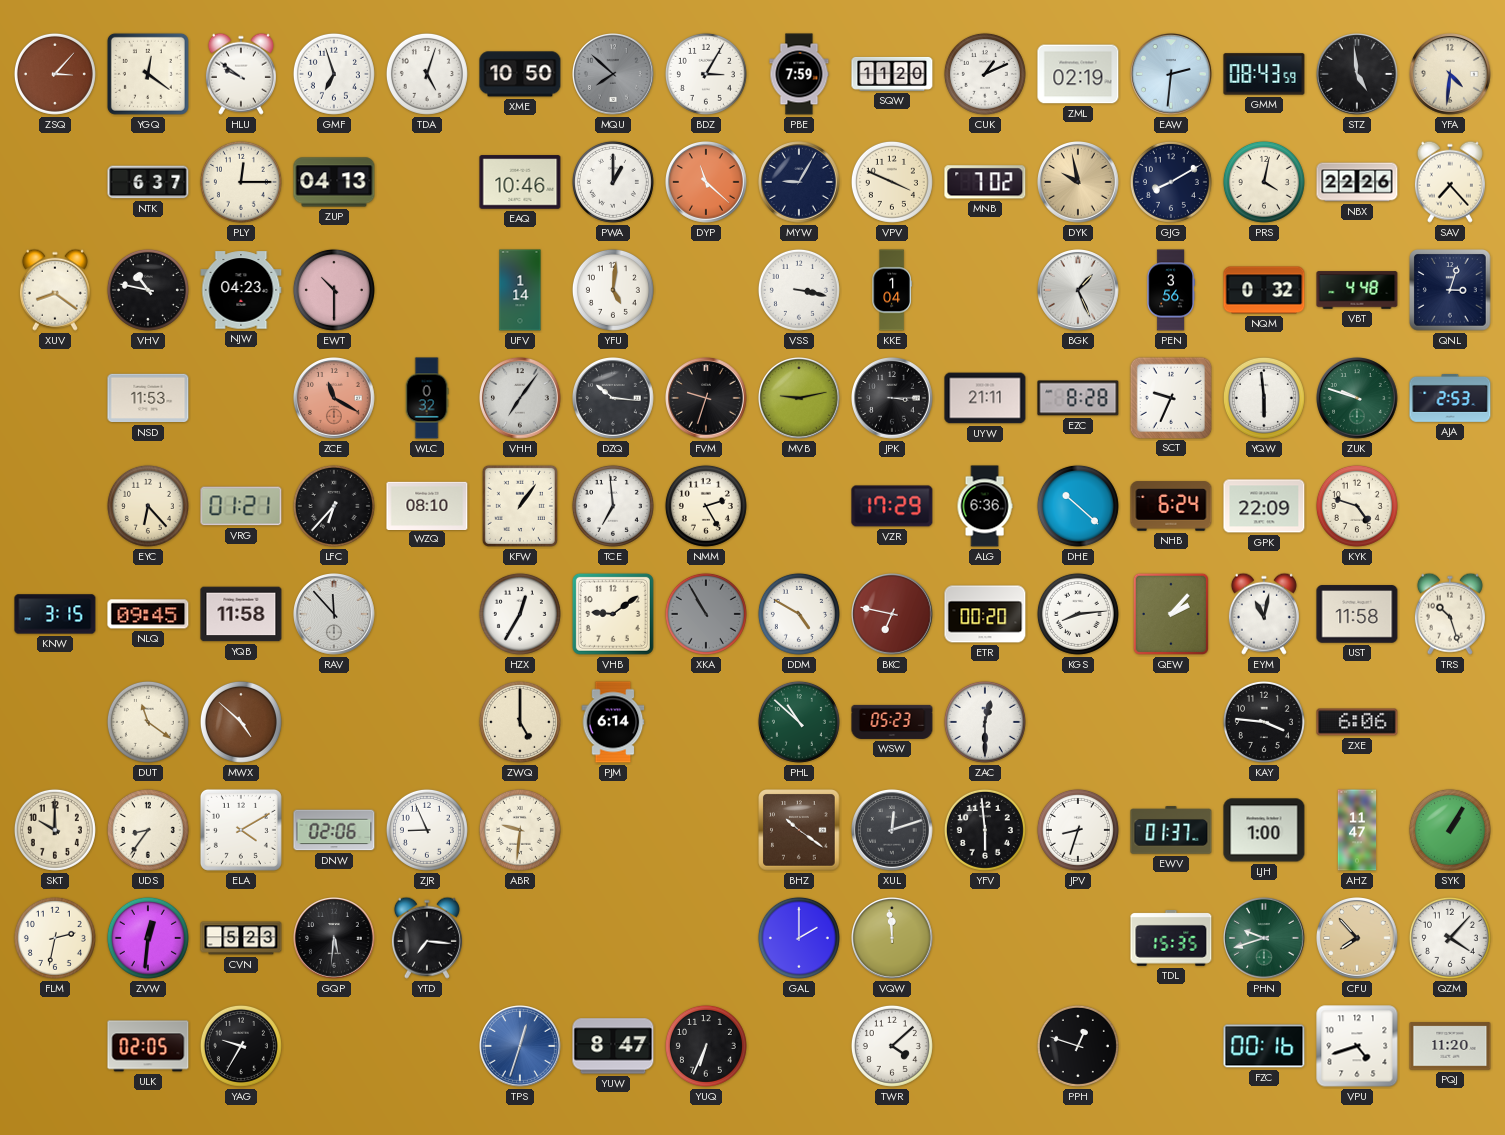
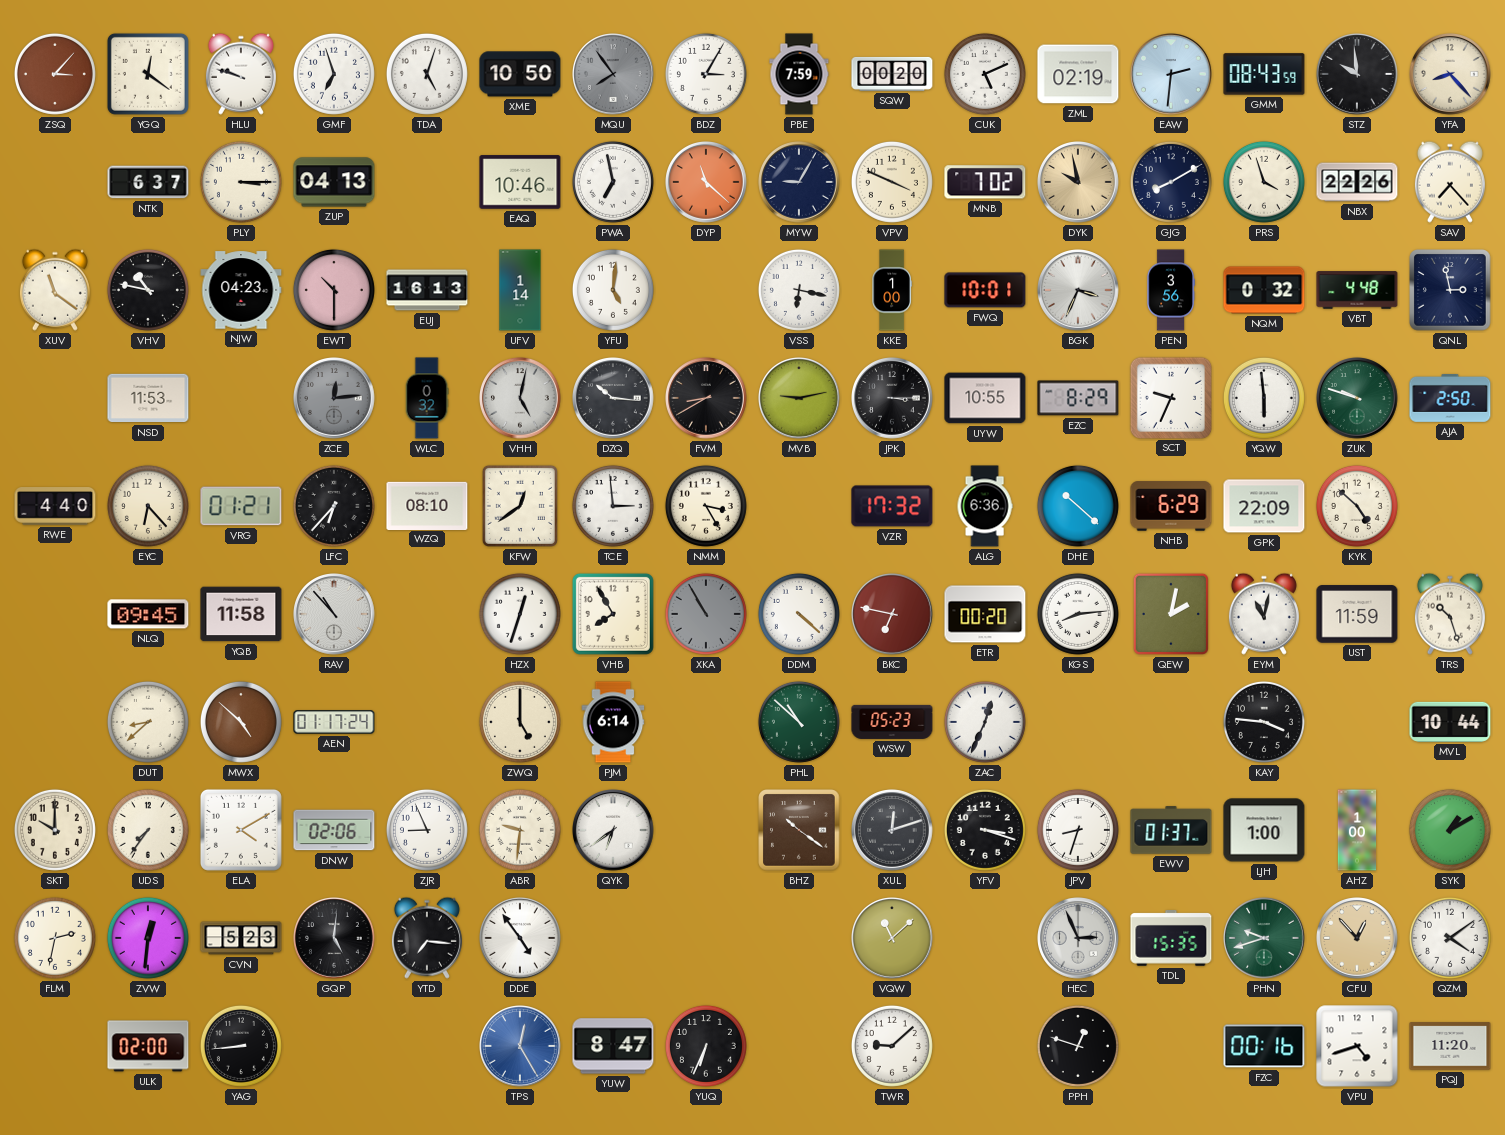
HLU: 9:51 -> 9:48
MQU: 7:52 -> 7:54
SQW: 11:20 -> 00:20
CUK: 1:11 -> 5:11
STZ: 4:59 -> 9:59
YFA: 4:31 -> 8:23
PLY: 12:15 -> 3:15
PWA: 1:00 -> 6:58
PRS: 4:02 -> 3:57
XUV: 8:21 -> 11:21
EUJ: none -> 16:13
VSS: 3:17 -> 6:17
KKE: 1:04 -> 1:00
FWQ: none -> 10:01
BGK: 1:26 -> 3:34
QNL: 3:03 -> 2:58
ZCE: 11:20 -> 12:14
ZCE dial: salmon -> grey
VHH: 7:06 -> 5:02
FVM: 9:33 -> 8:40
UYW: 21:11 -> 10:55
EZC: 8:28 -> 8:29
AJA: 2:53 -> 2:50
RWE: none -> 4:40
KFW: 1:06 -> 12:39
TCE: 6:59 -> 2:59
NMM: 2:25 -> 3:25
VZR: 17:29 -> 17:32
NHB: 6:24 -> 6:29
KYK: 4:48 -> 4:52
KNW: 3:15 -> none
RAV: 11:53 -> 10:53
HZX: 12:35 -> 12:33
VHB: 9:09 -> 7:55
DDM: 4:50 -> 4:22
QEW: 2:07 -> 2:02
UST: 11:58 -> 11:59
DUT: 11:21 -> 8:38
AEN: none -> 01:17
ZAC: 12:30 -> 12:34
ZXE: 6:06 -> none
MVL: none -> 10:44
UDS: 8:36 -> 7:36
QYK: none -> 6:39
YFV: 5:59 -> 3:18
AHZ: 11:47 -> 1:00
SYK: 1:05 -> 1:10
GQP: 5:31 -> 5:01
DDE: none -> 4:54
GAL: 2:00 -> none
VQW: 11:59 -> 11:08
HEC: none -> 2:56
CFU: 7:53 -> 12:53
QZM: 4:07 -> 4:09
ULK: 02:05 -> 02:00
YAG: 9:35 -> 8:44
TPS: 12:33 -> 12:25
TWR: 4:08 -> 9:08
